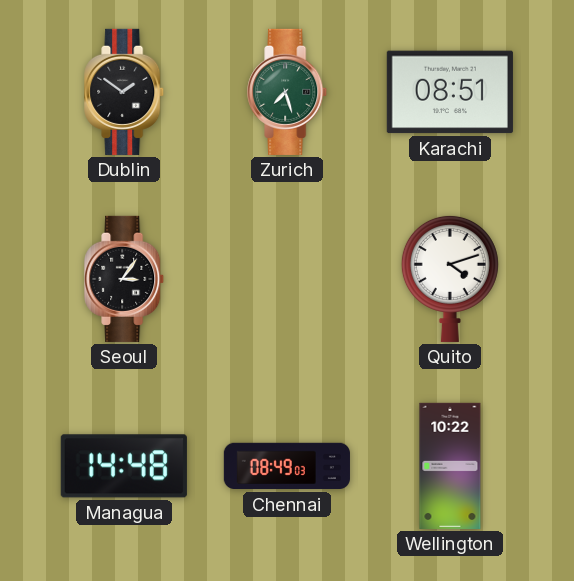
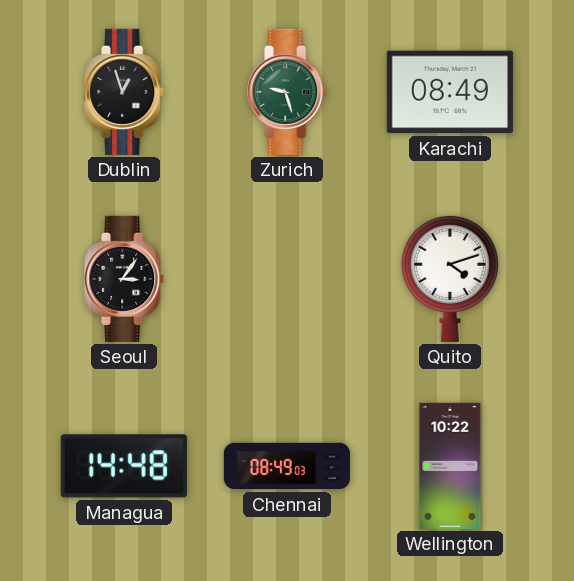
Dublin: 1:51 -> 12:57
Zurich: 7:27 -> 9:27
Karachi: 08:51 -> 08:49
